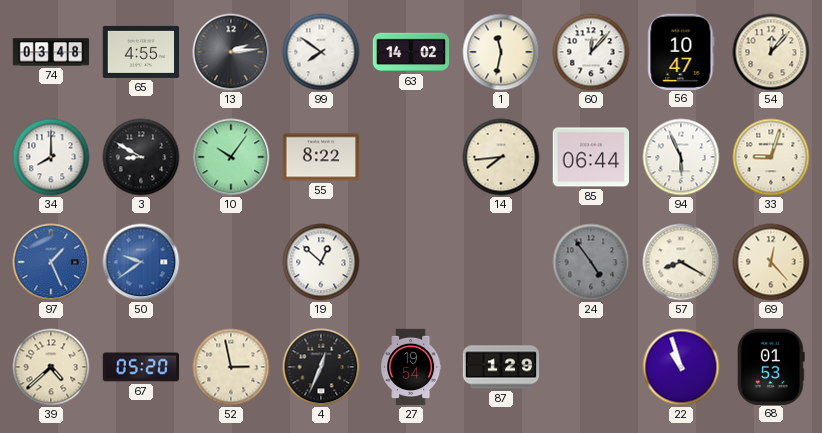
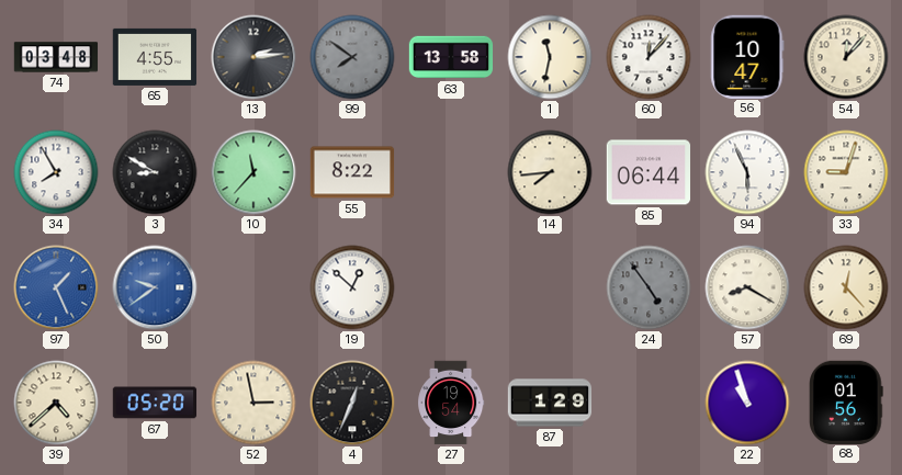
99 dial: white -> grey
63: 14:02 -> 13:58
34: 8:00 -> 7:55
10: 10:06 -> 11:37
68: 01:53 -> 01:56
